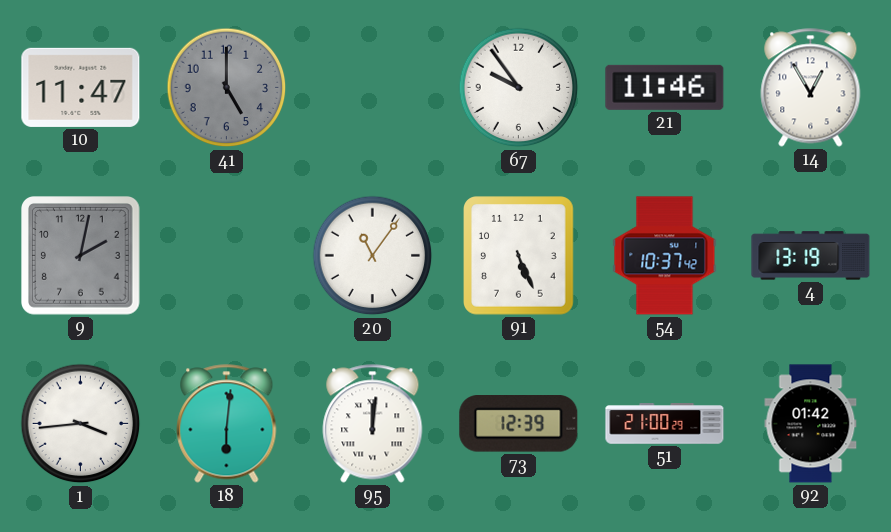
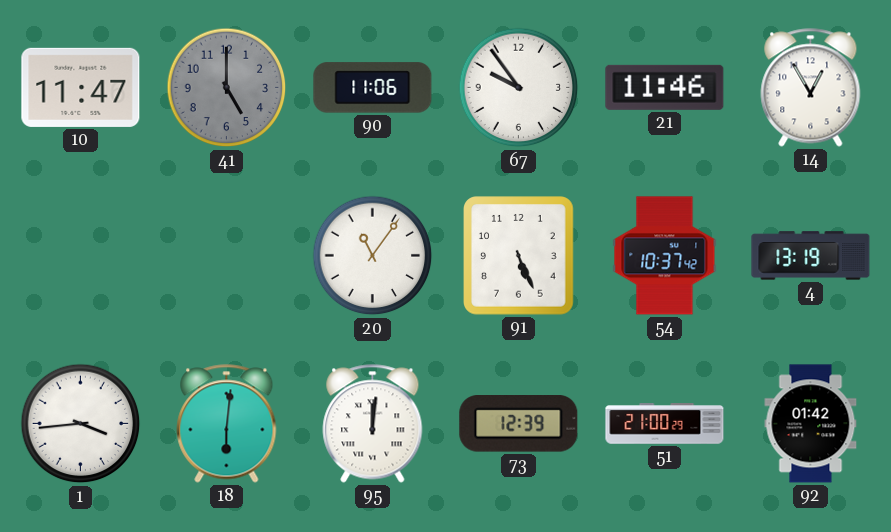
90: none -> 11:06
9: 2:02 -> none
